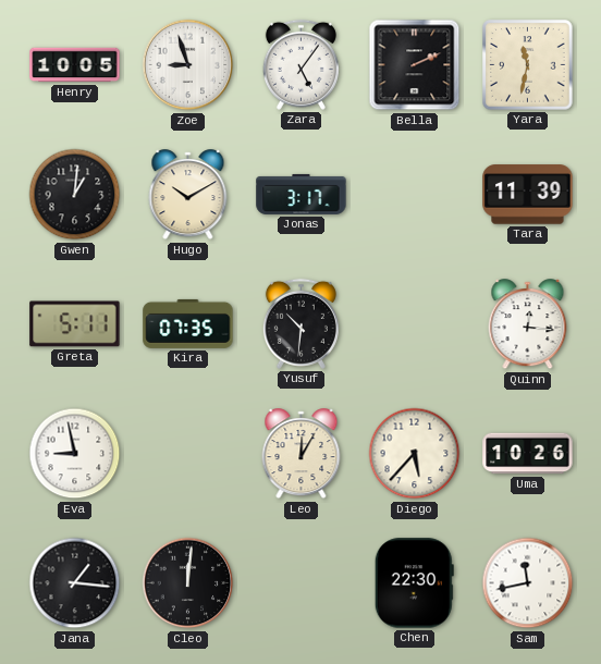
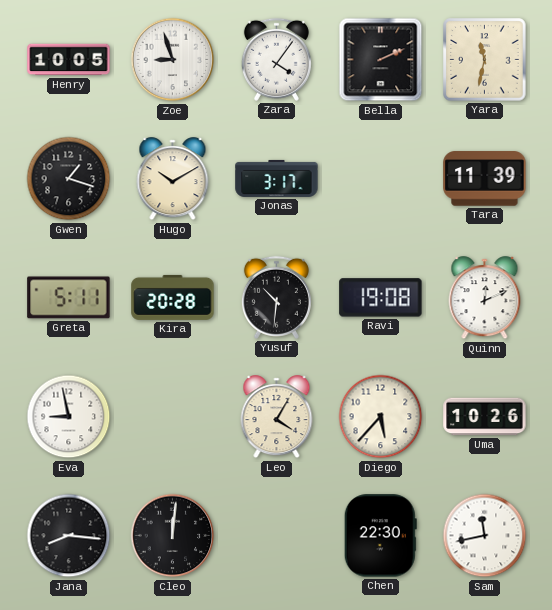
Zara: 5:06 -> 4:06
Gwen: 1:01 -> 1:18
Kira: 07:35 -> 20:28
Ravi: none -> 19:08
Quinn: 12:16 -> 12:11
Leo: 12:05 -> 4:05
Jana: 1:16 -> 8:16
